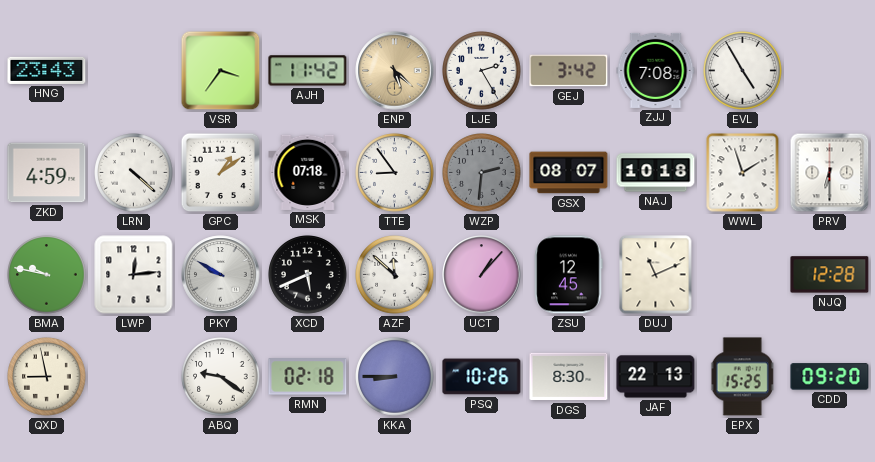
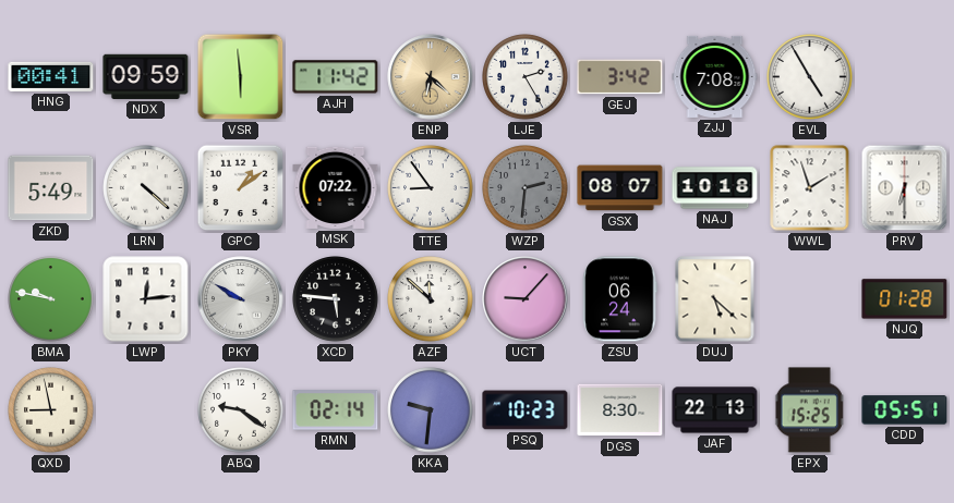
HNG: 23:43 -> 00:41
NDX: none -> 09:59
VSR: 3:36 -> 5:59
ENP: 5:22 -> 6:22
ZKD: 4:59 -> 5:49
MSK: 07:18 -> 07:22
XCD: 5:41 -> 5:46
UCT: 1:07 -> 9:07
ZSU: 12:45 -> 06:24
DUJ: 11:11 -> 5:22
NJQ: 12:28 -> 01:28
RMN: 02:18 -> 02:14
KKA: 8:45 -> 9:31
PSQ: 10:26 -> 10:23
CDD: 09:20 -> 05:51
